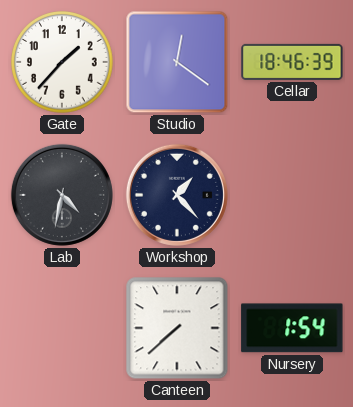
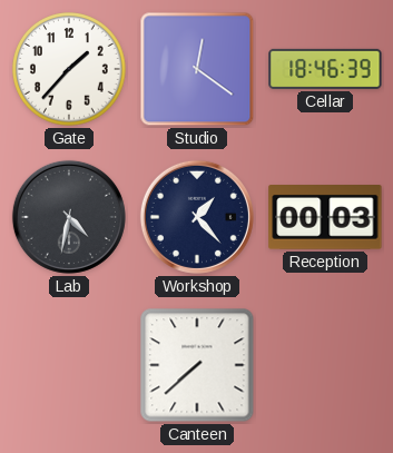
Reception: none -> 00:03
Nursery: 1:54 -> none
